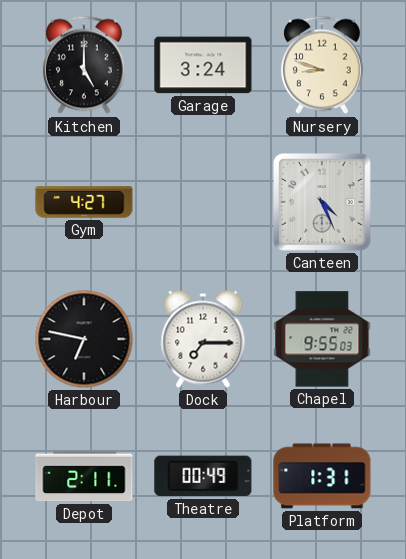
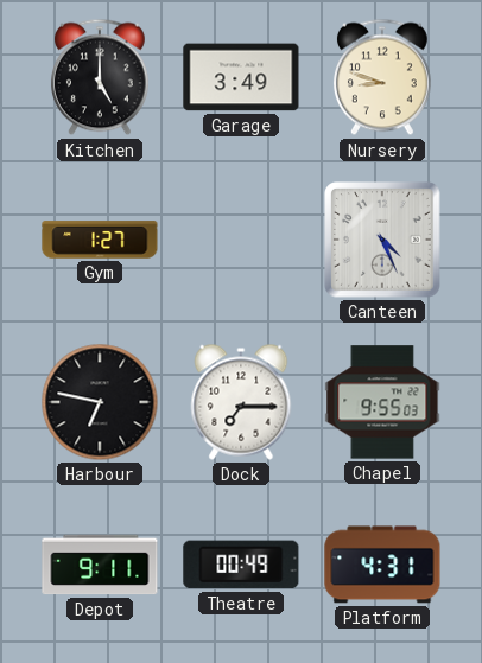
Garage: 3:24 -> 3:49
Gym: 4:27 -> 1:27
Depot: 2:11 -> 9:11
Platform: 1:31 -> 4:31
